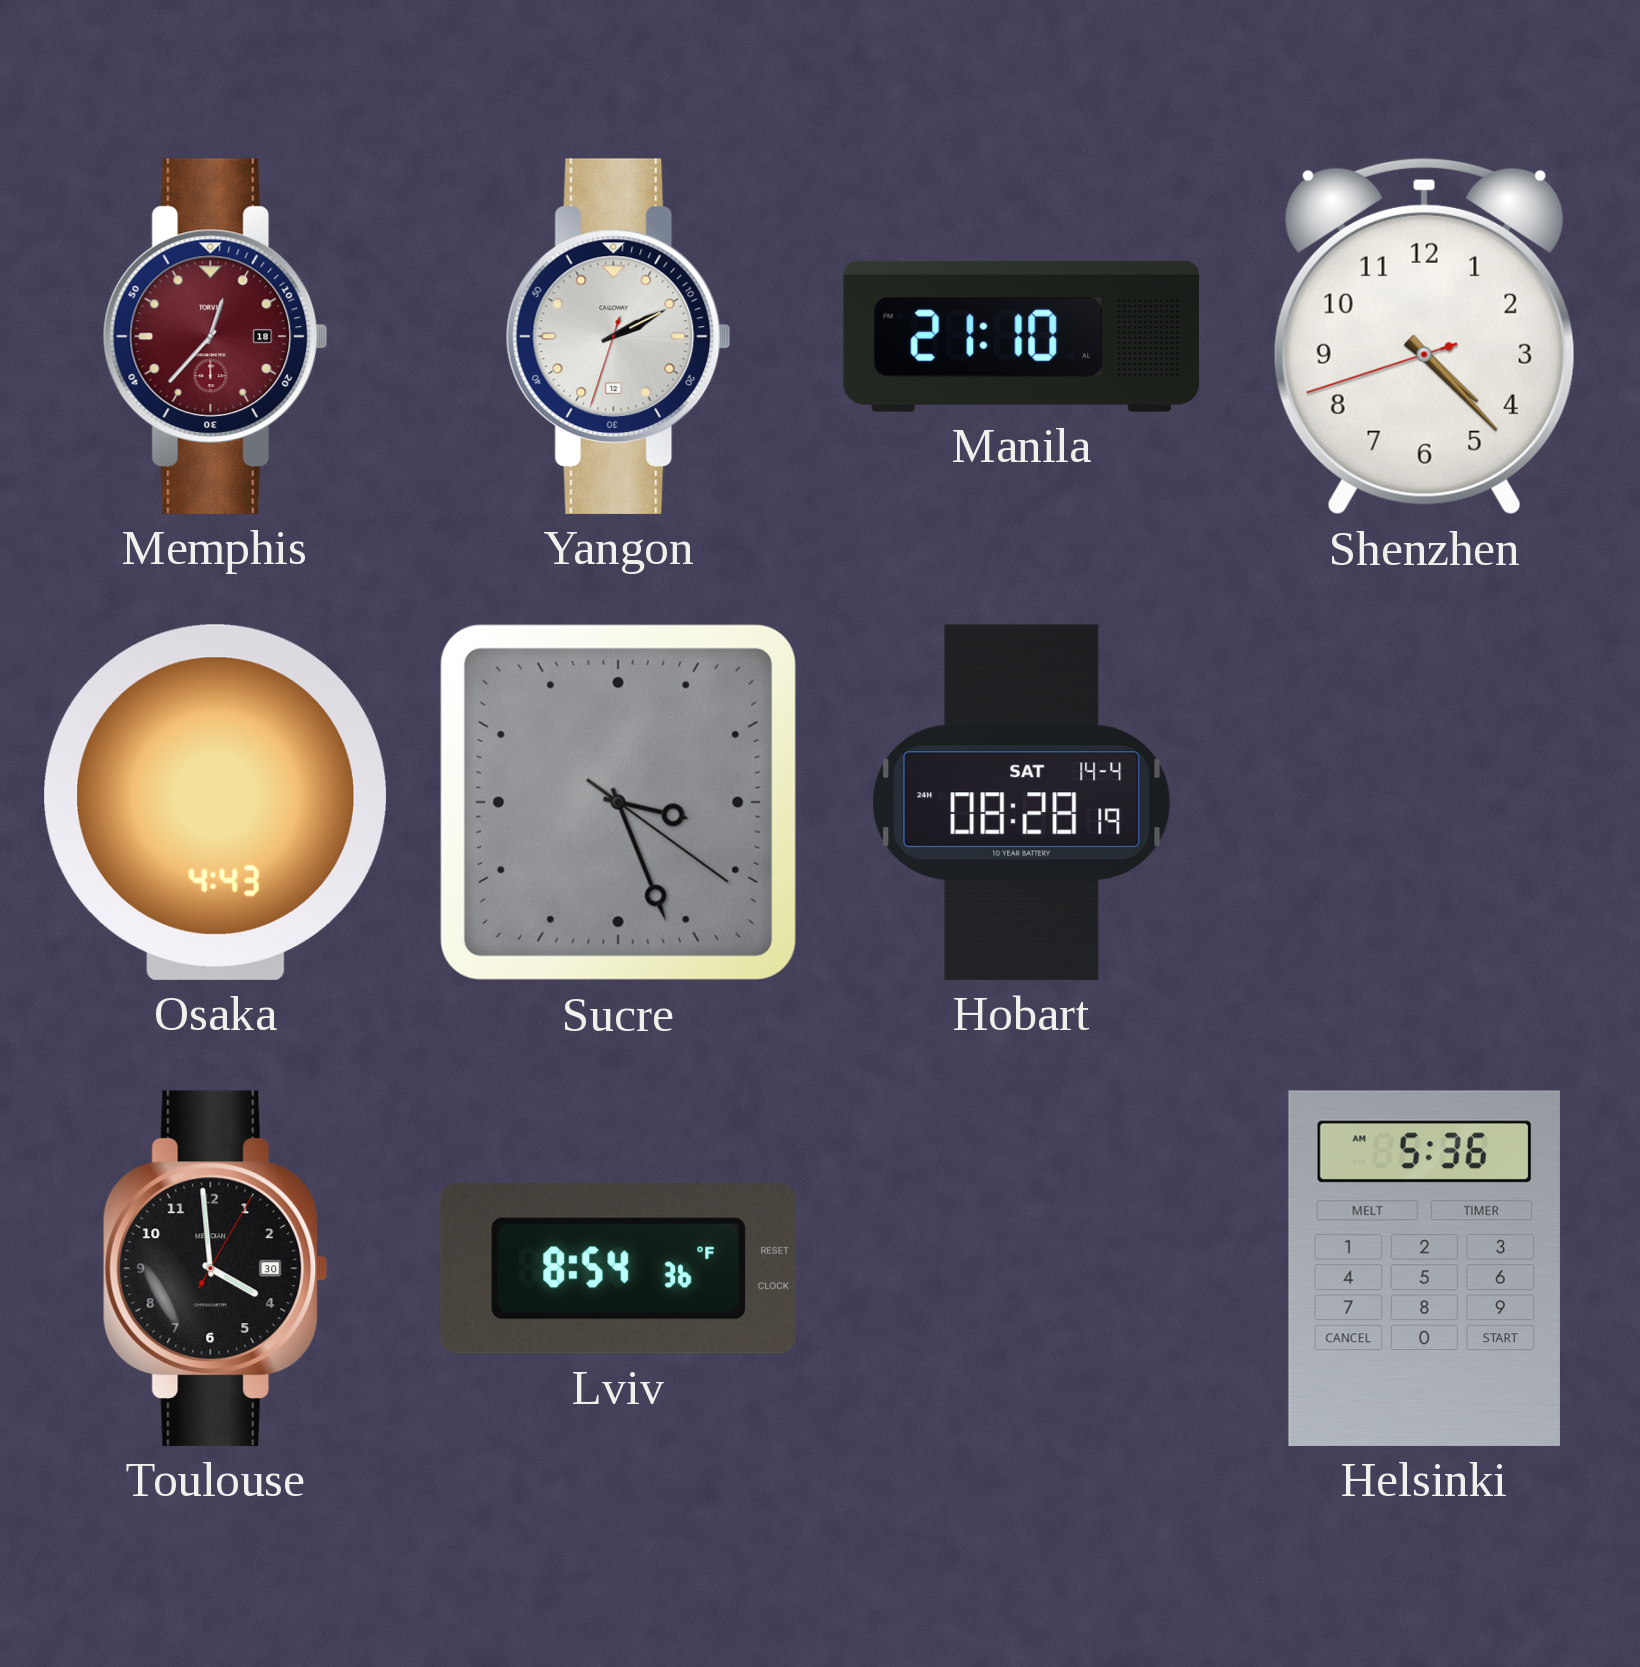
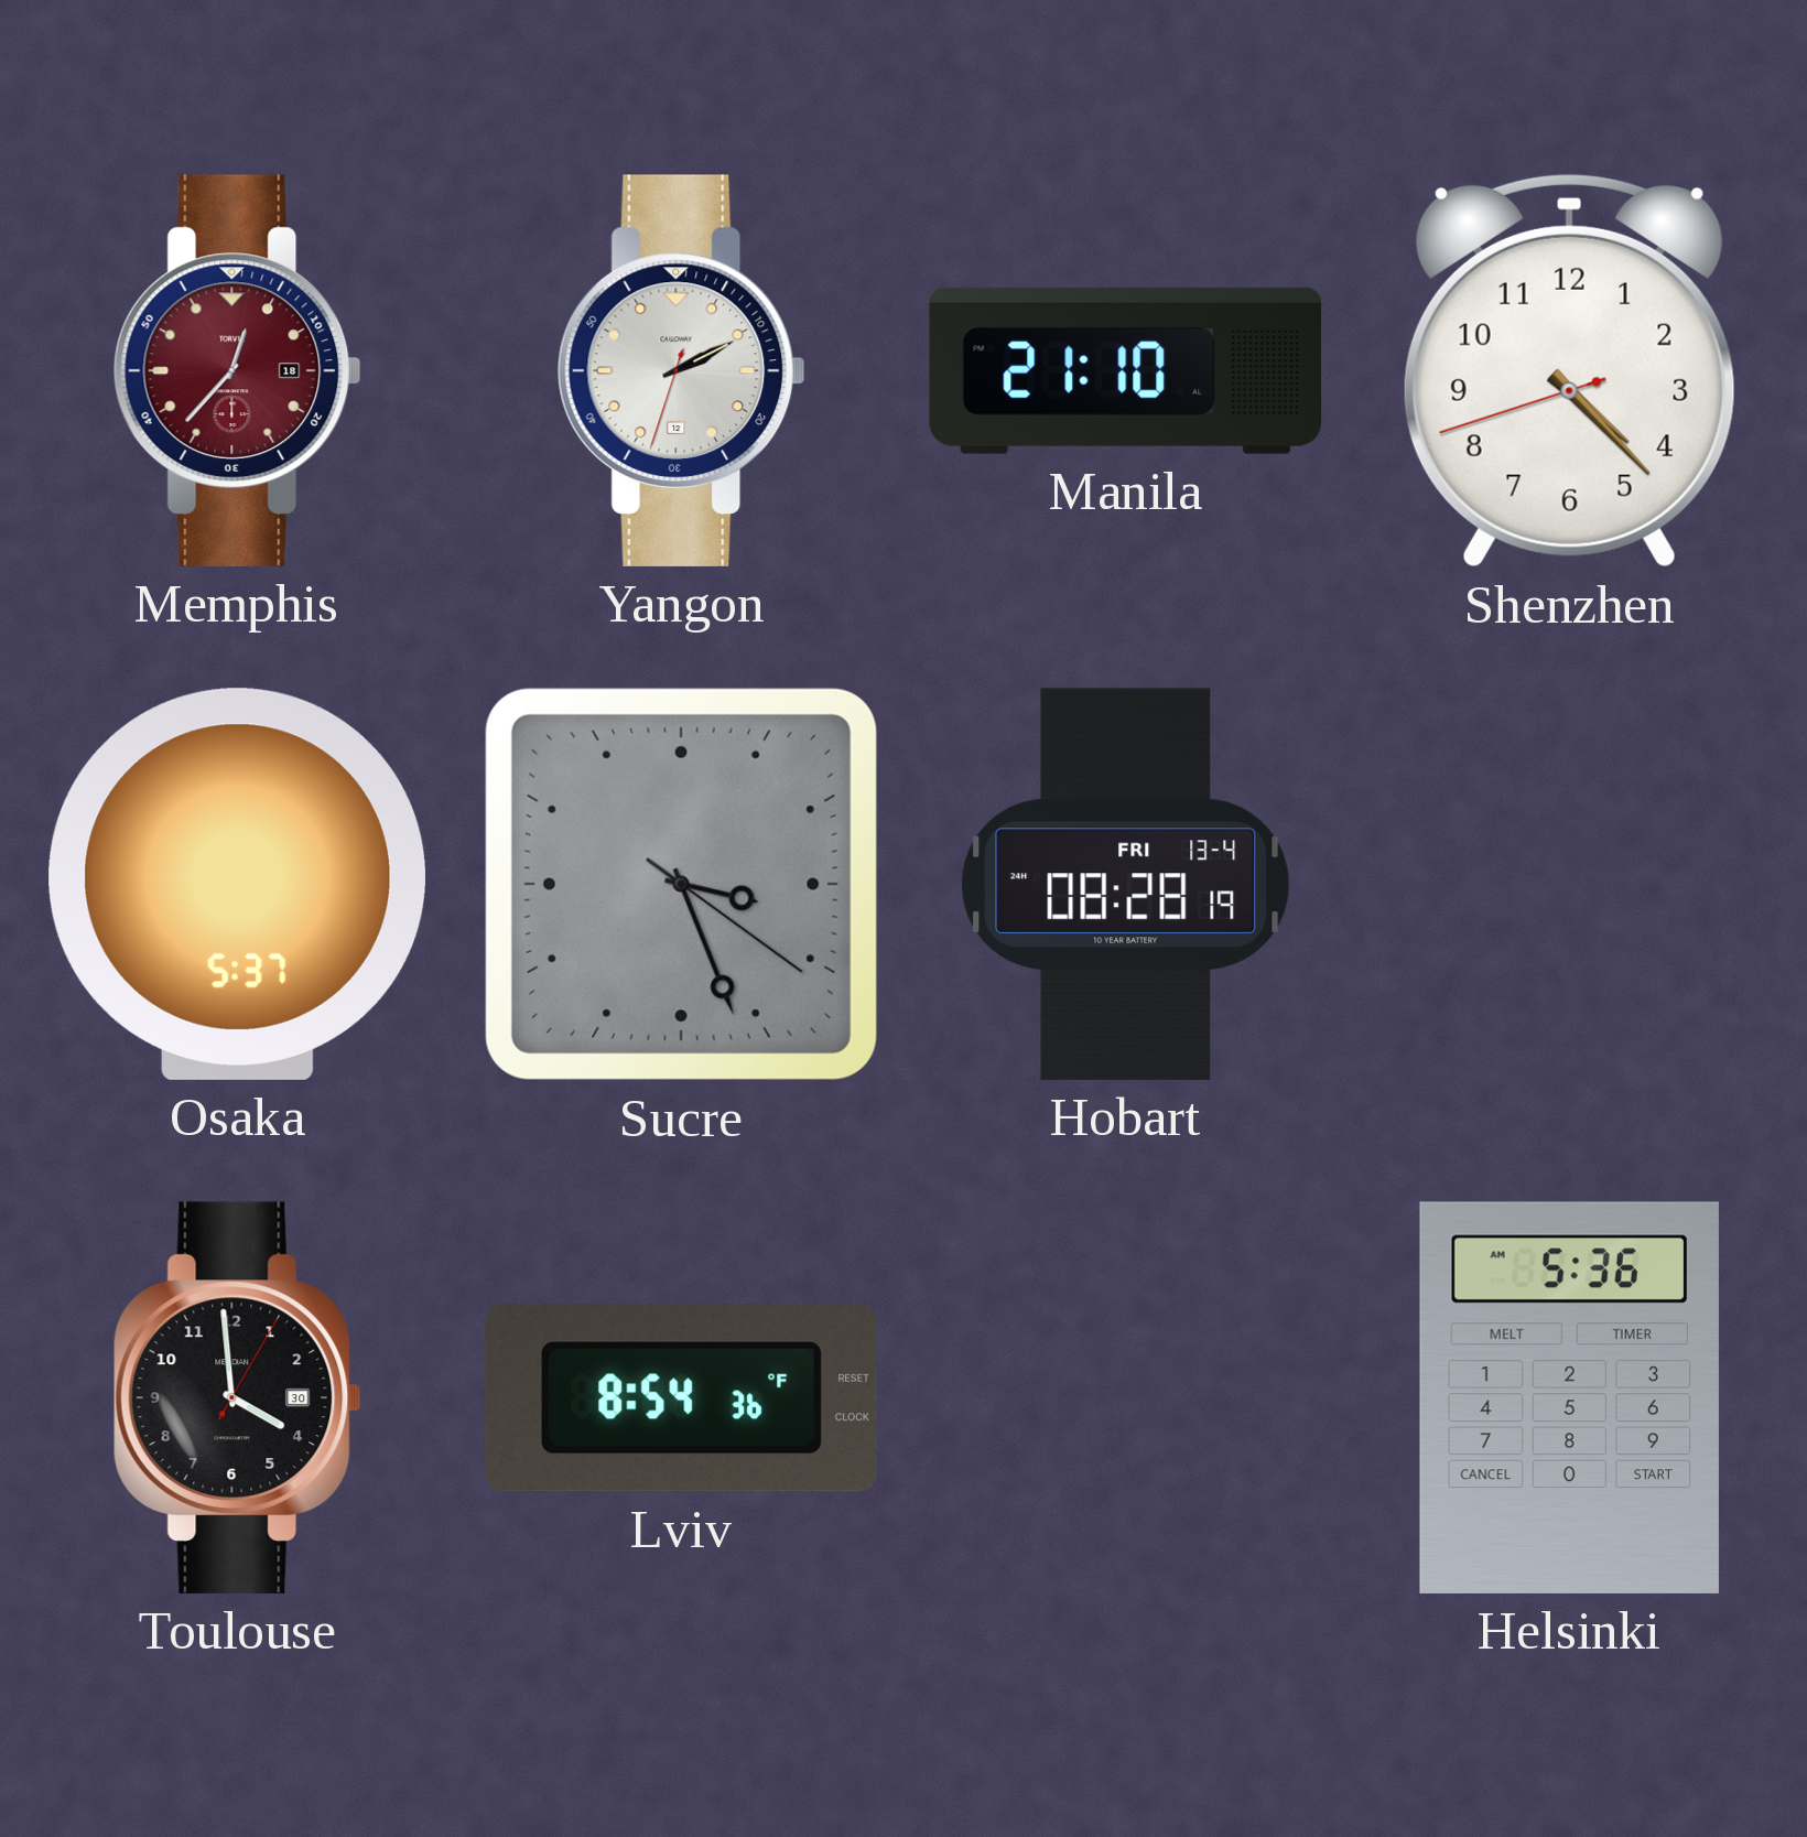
Osaka: 4:43 -> 5:37
Hobart date: SAT 14-4 -> FRI 13-4
